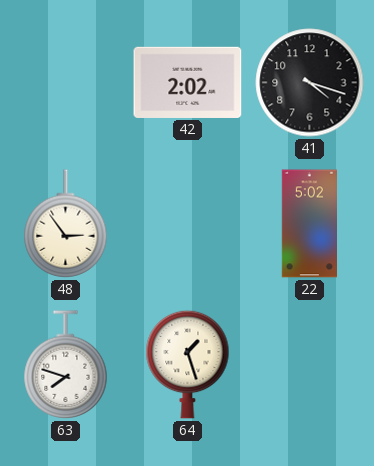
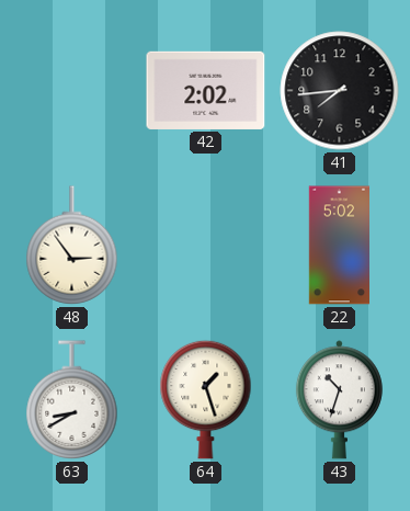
41: 4:18 -> 7:44
63: 7:48 -> 8:40
43: none -> 10:33
